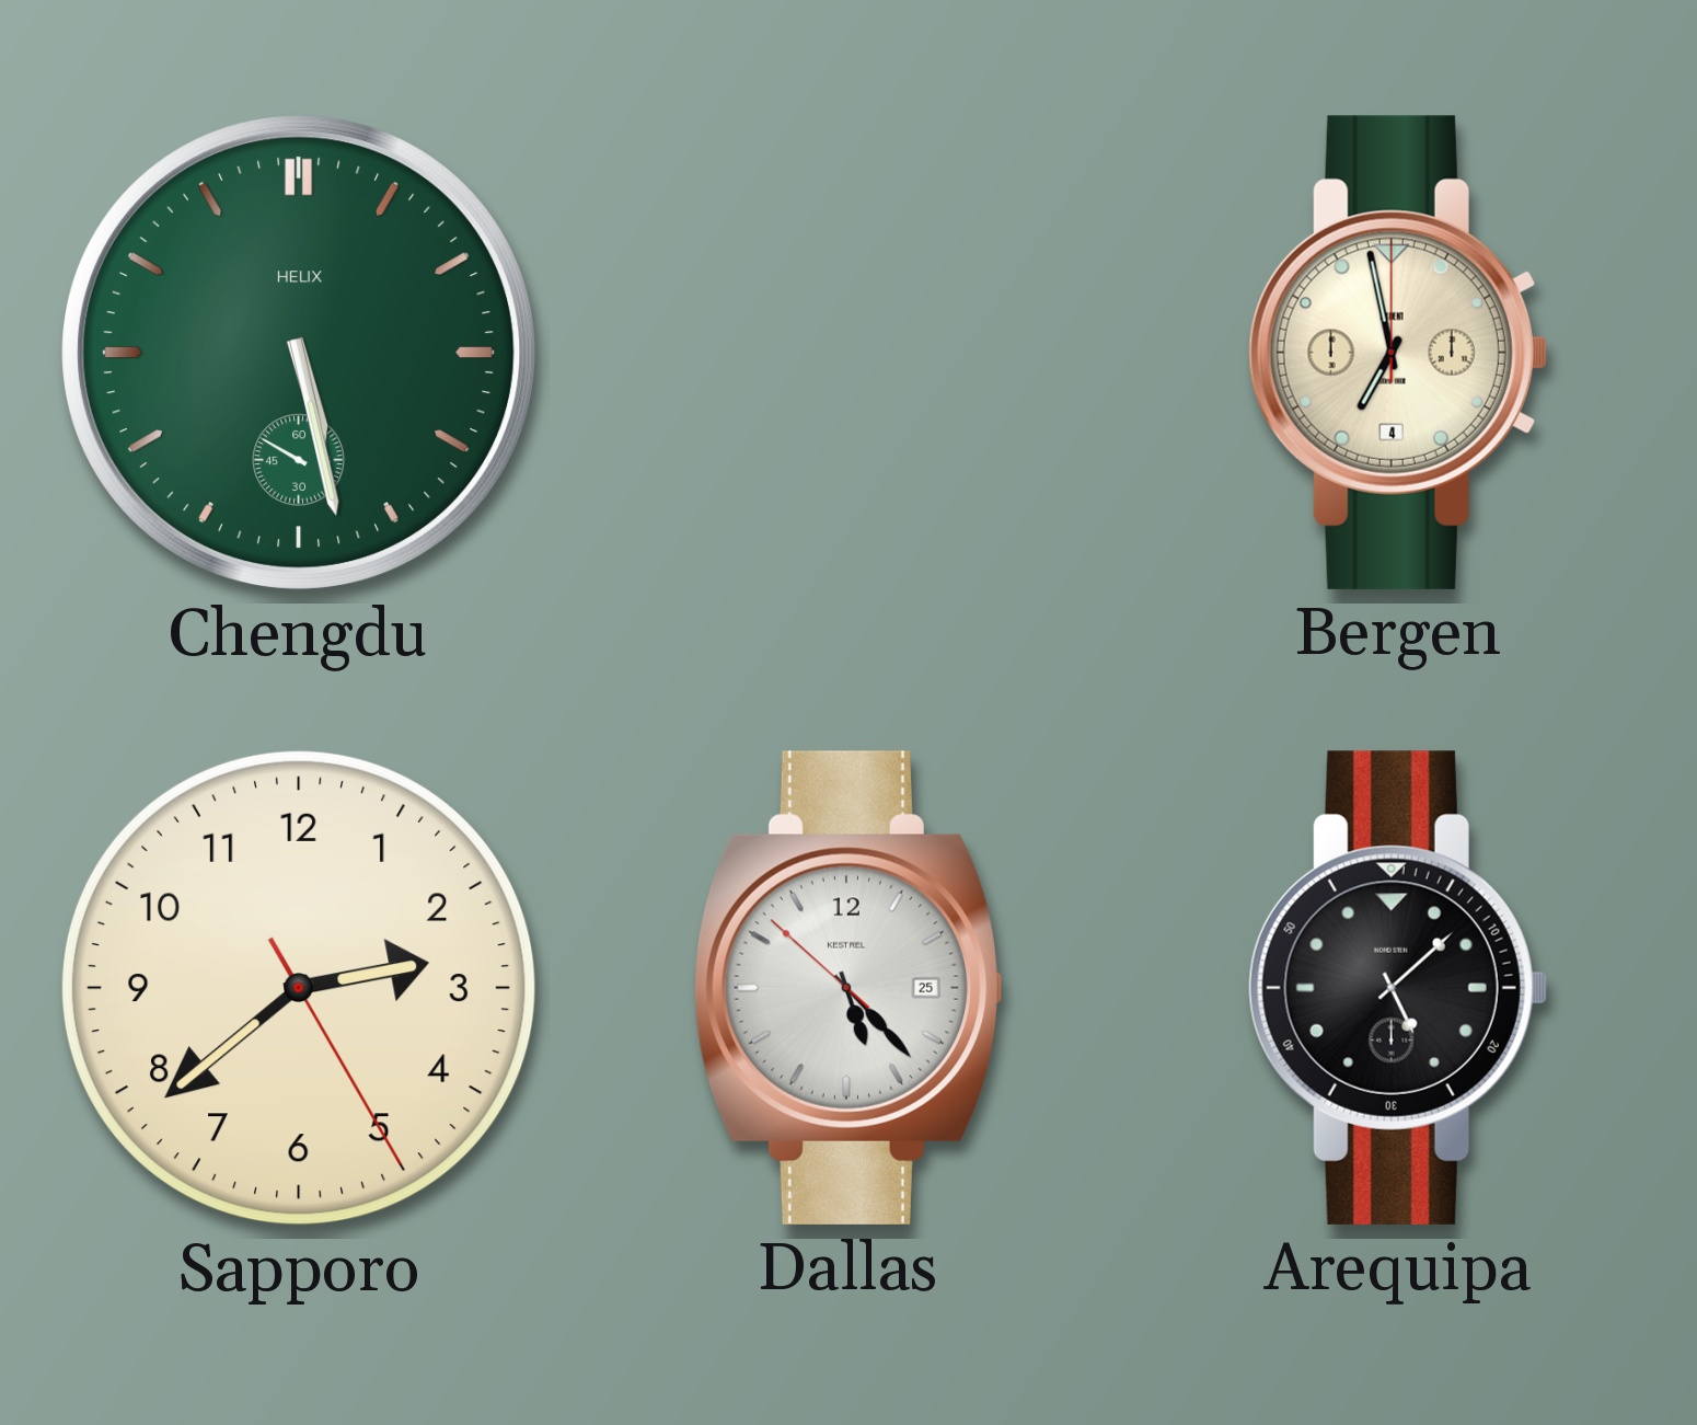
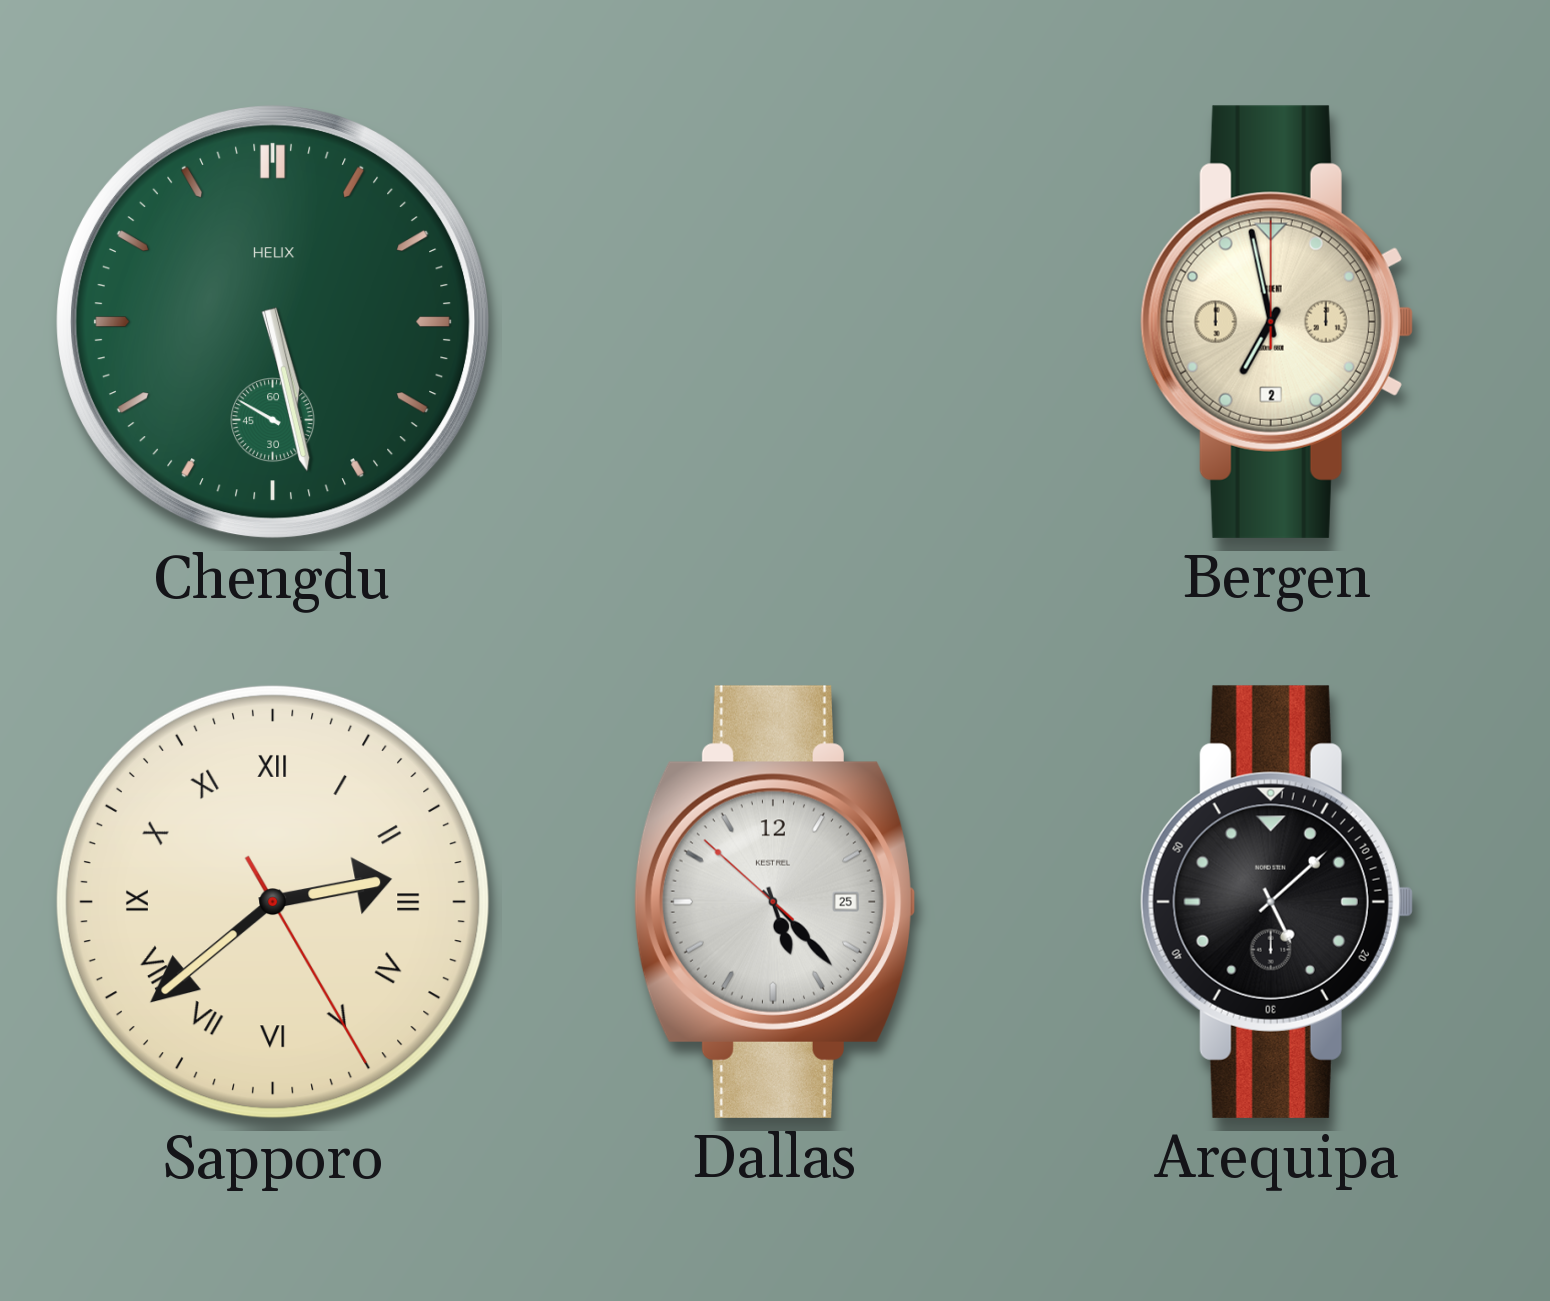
Bergen date: 4 -> 2
Sapporo numerals: Arabic -> Roman
